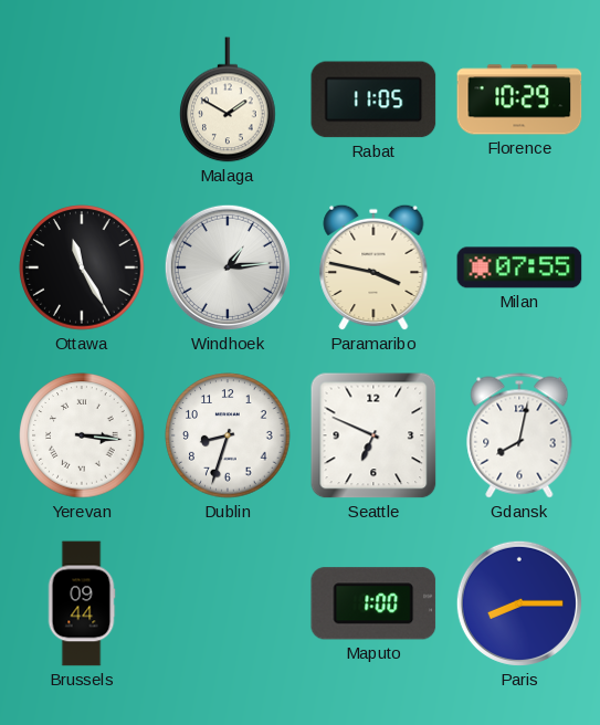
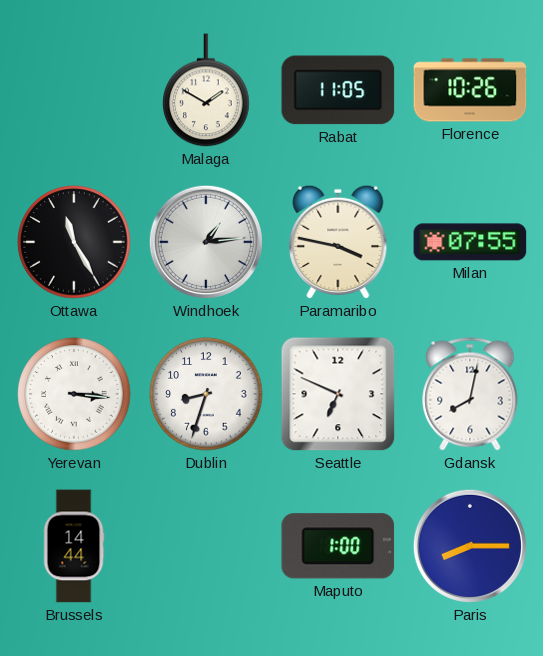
Florence: 10:29 -> 10:26
Brussels: 09:44 -> 14:44
